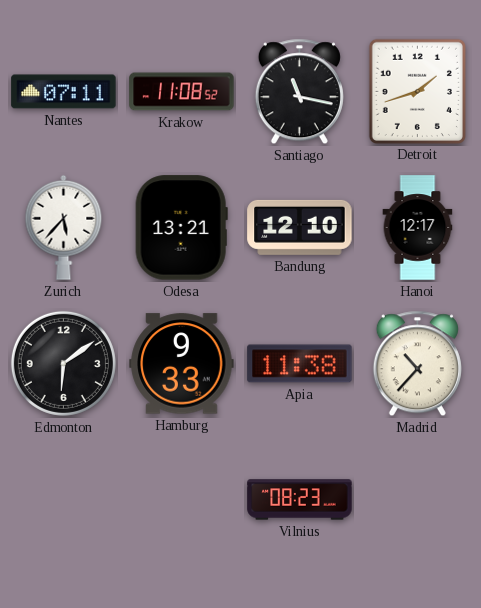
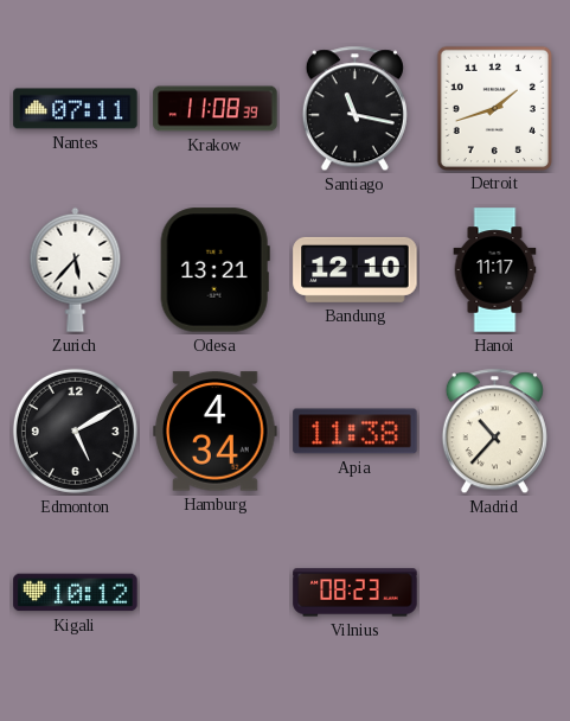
Krakow: 11:08:52 -> 11:08:39
Hanoi: 12:17 -> 11:17
Edmonton: 6:09 -> 5:10
Hamburg: 9:33 -> 4:34
Kigali: none -> 10:12
